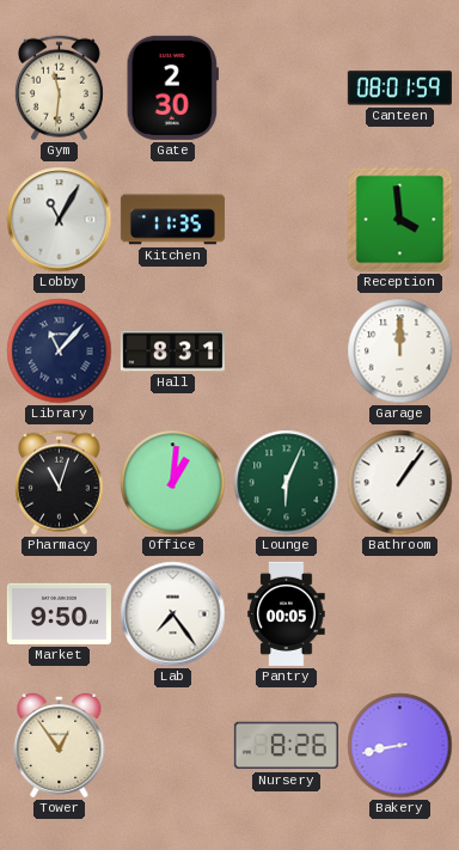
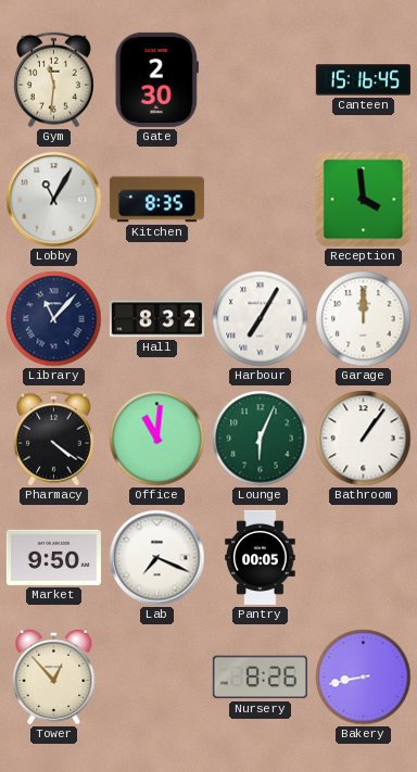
Canteen: 08:01 -> 15:16
Kitchen: 11:35 -> 8:35
Hall: 8:31 -> 8:32
Harbour: none -> 7:05
Pharmacy: 11:03 -> 4:21
Office: 1:01 -> 11:01
Lab: 7:24 -> 7:19
Tower: 12:54 -> 12:53
